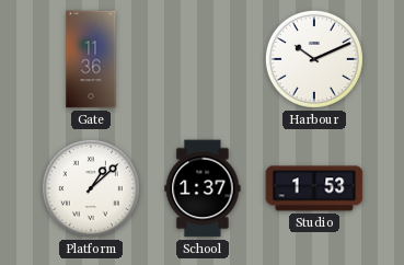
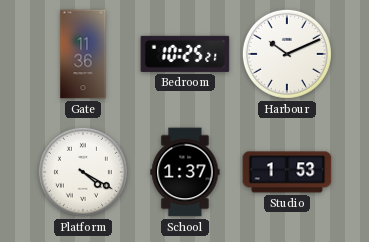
Bedroom: none -> 10:25
Platform: 1:08 -> 4:20
